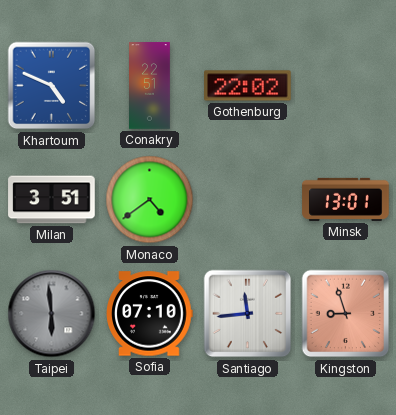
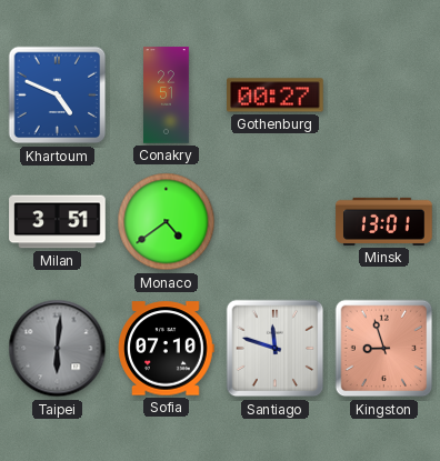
Gothenburg: 22:02 -> 00:27
Taipei: 5:59 -> 6:01
Santiago: 11:44 -> 11:48
